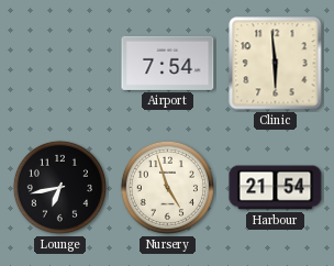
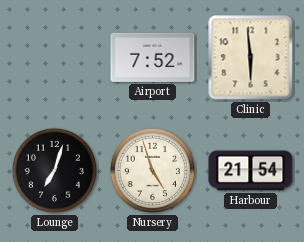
Airport: 7:54 -> 7:52
Lounge: 6:43 -> 7:03
